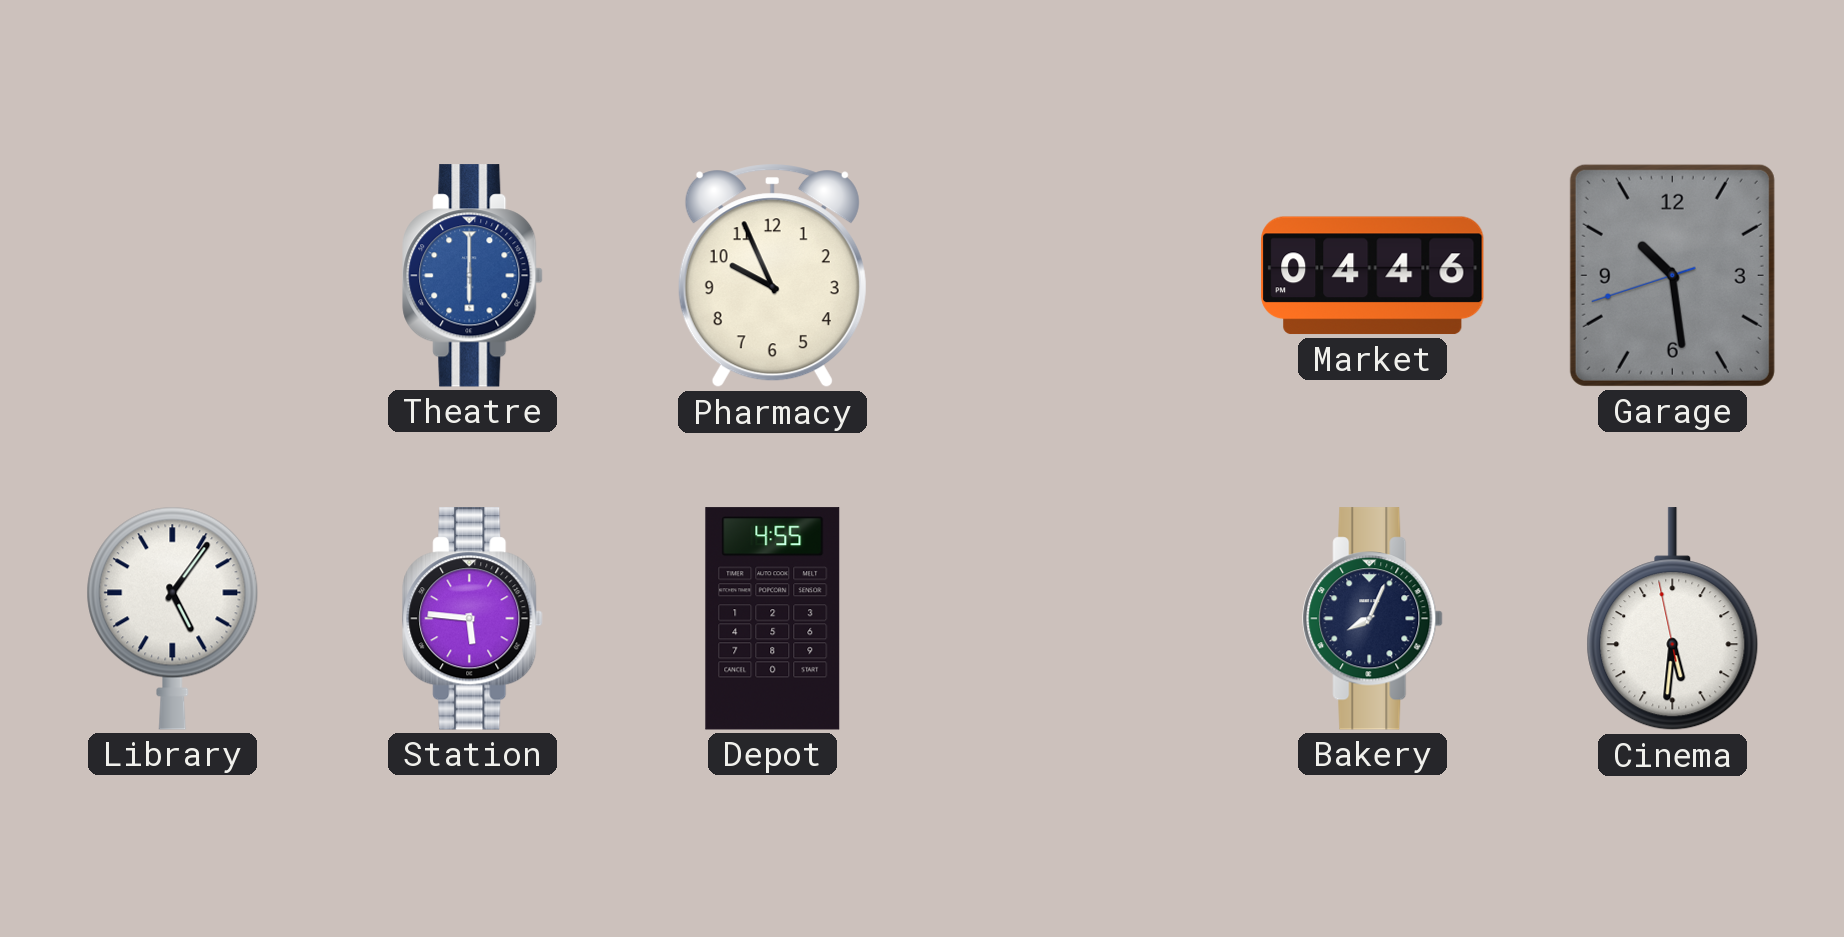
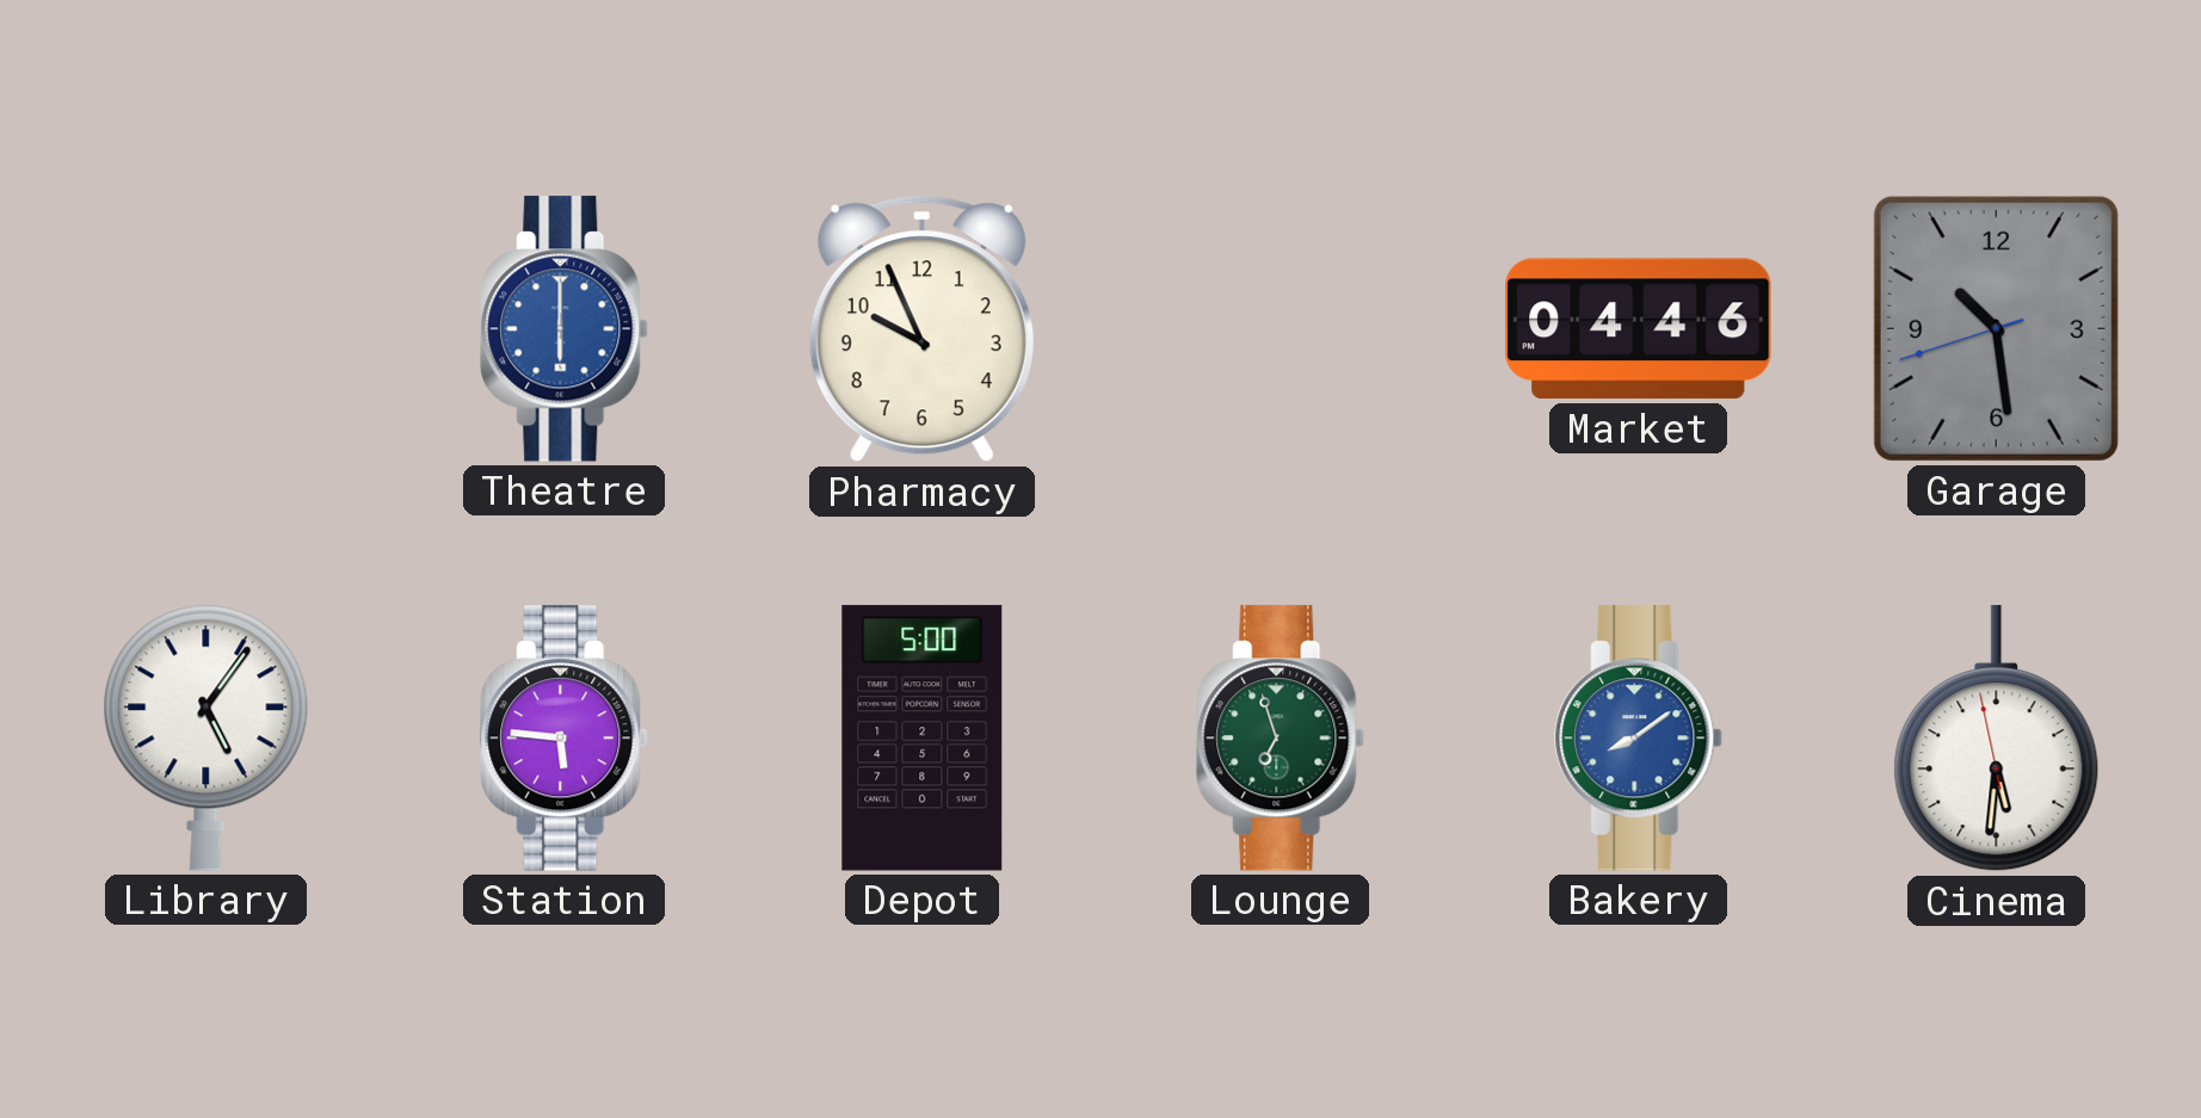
Depot: 4:55 -> 5:00
Lounge: none -> 6:57
Bakery: 8:04 -> 8:09
Bakery dial: navy -> blue
